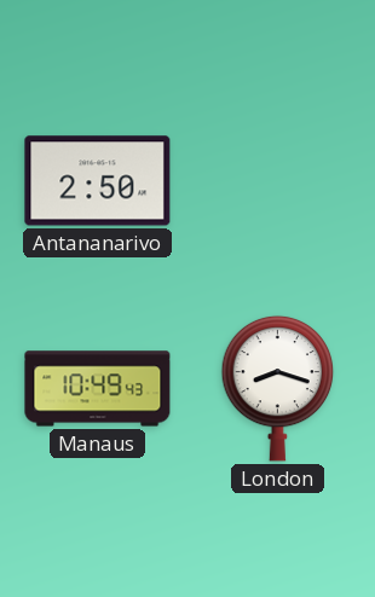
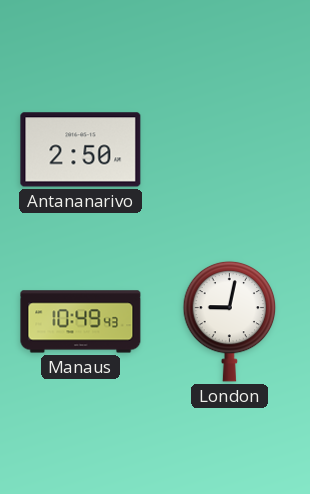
London: 8:18 -> 9:02
